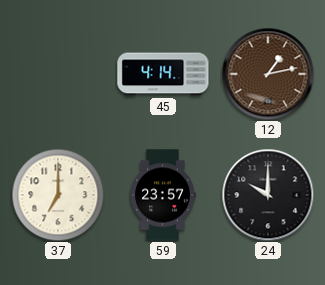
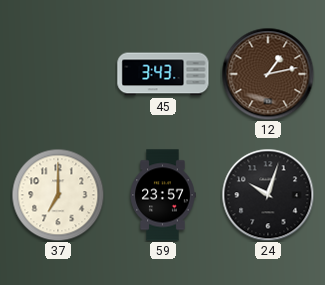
45: 4:14 -> 3:43
24: 10:00 -> 10:03
